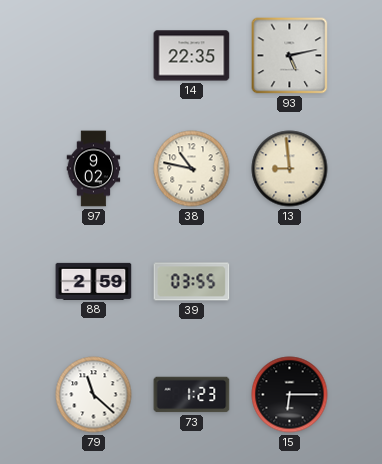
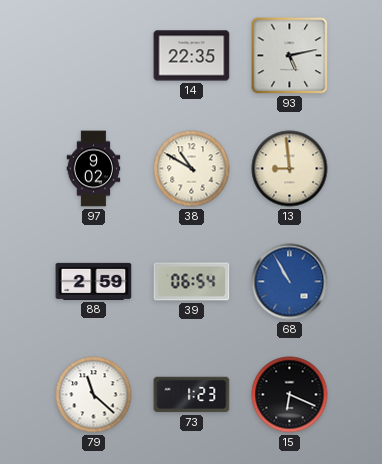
38: 10:47 -> 10:50
39: 03:55 -> 06:54
68: none -> 10:55
15: 6:15 -> 6:19
